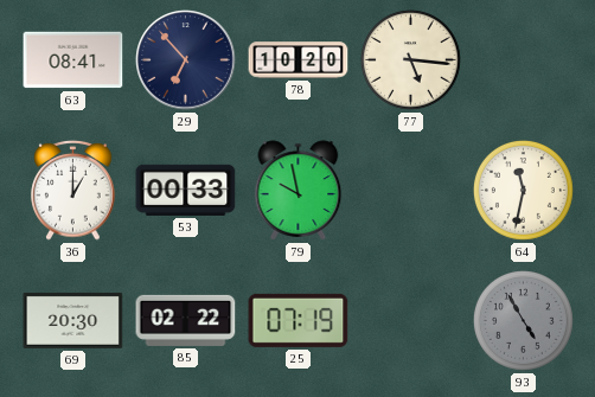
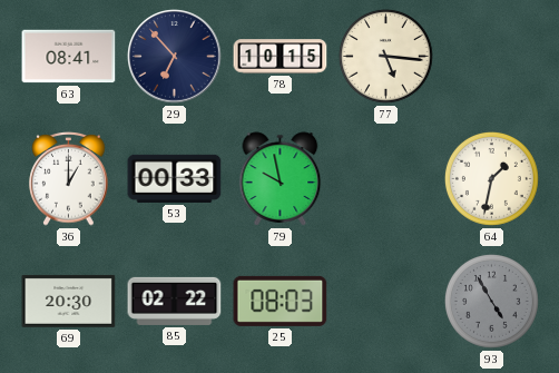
78: 10:20 -> 10:15
64: 11:32 -> 1:32
25: 07:19 -> 08:03
